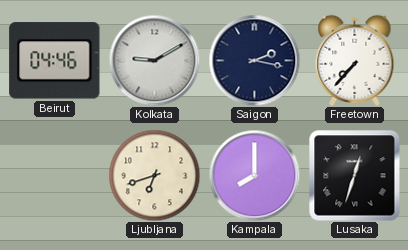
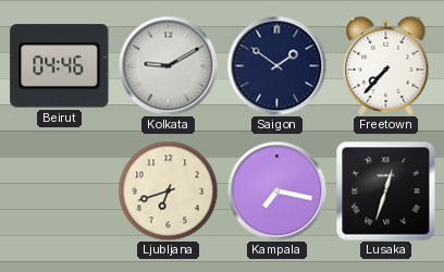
Saigon: 2:17 -> 1:51
Kampala: 8:00 -> 7:17
